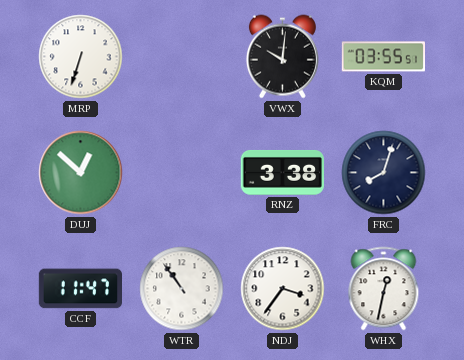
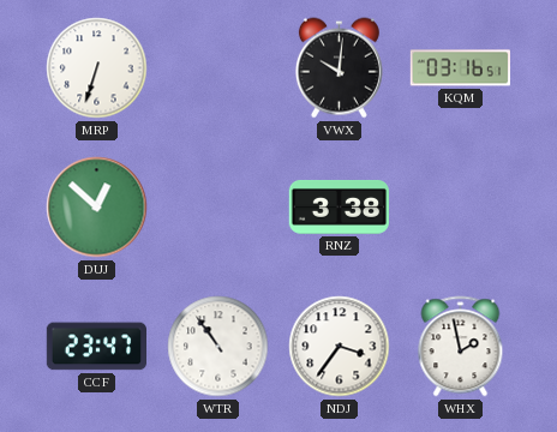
KQM: 03:55 -> 03:16
FRC: 8:03 -> none
CCF: 11:47 -> 23:47
WHX: 12:32 -> 1:58
